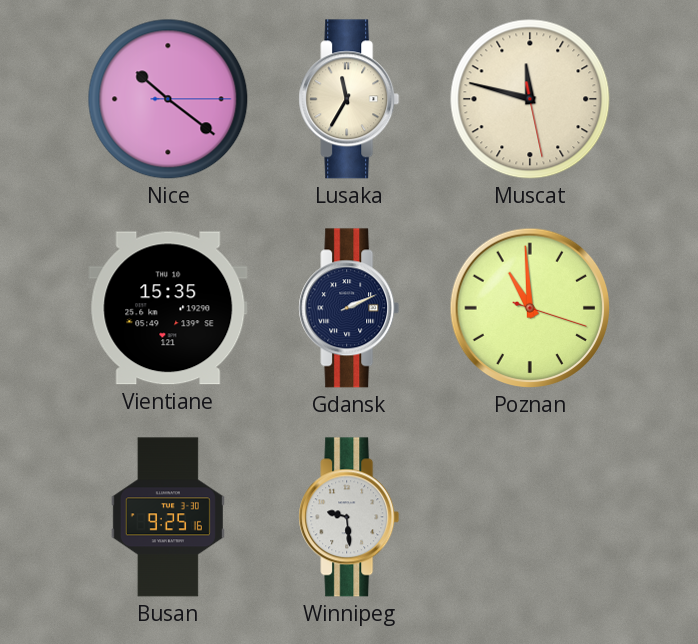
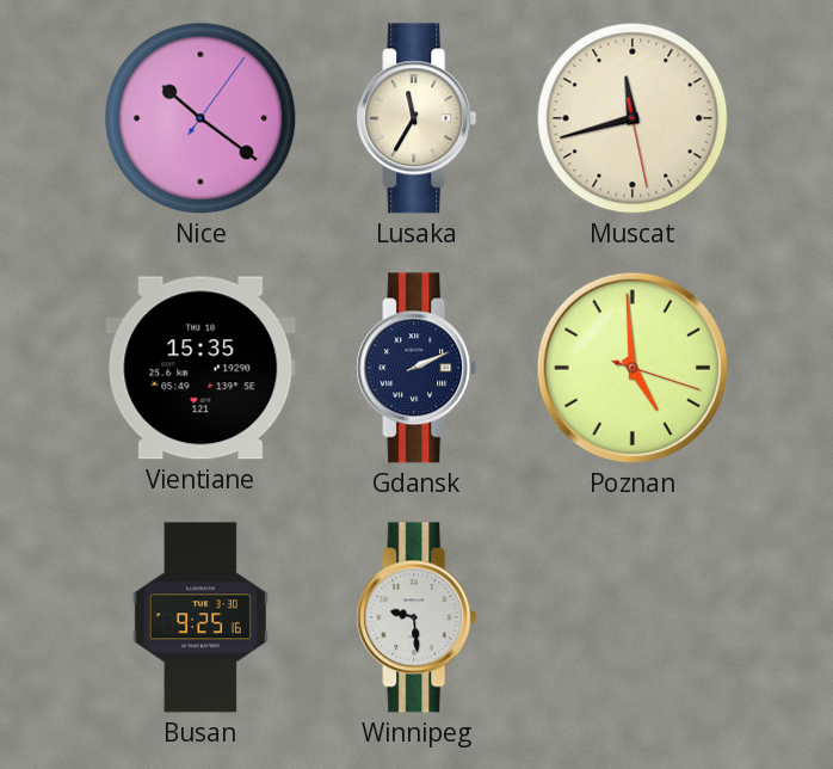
Nice: 10:21:15 -> 10:21:06
Muscat: 11:47 -> 11:42
Poznan: 10:59 -> 4:59
